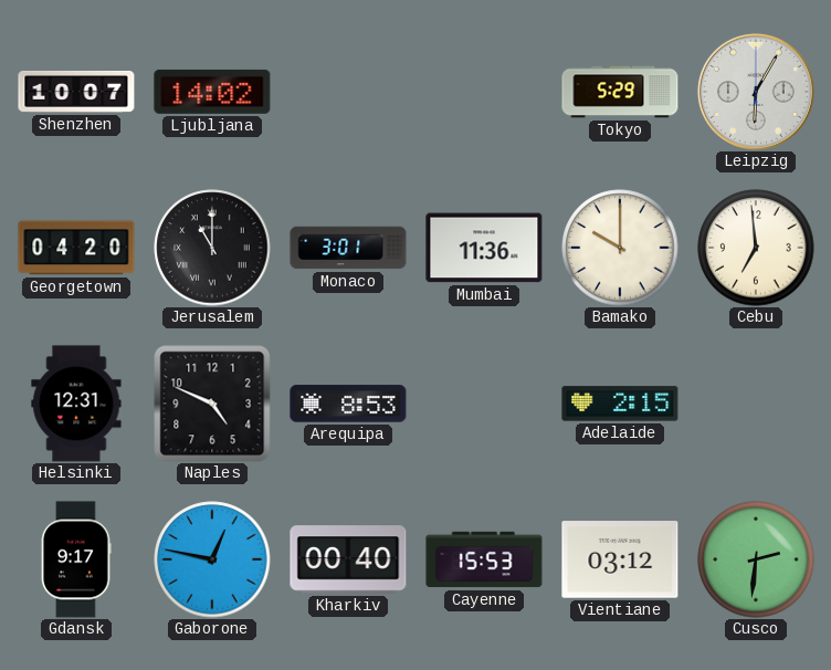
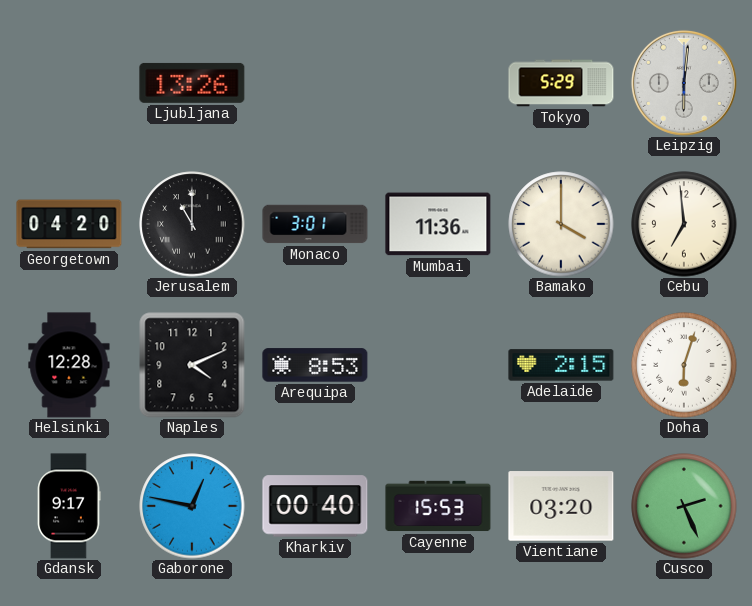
Shenzhen: 10:07 -> none
Ljubljana: 14:02 -> 13:26
Leipzig: 6:05 -> 6:01
Bamako: 10:00 -> 4:00
Helsinki: 12:31 -> 12:28
Naples: 4:49 -> 4:11
Doha: none -> 6:03
Vientiane: 03:12 -> 03:20
Cusco: 2:31 -> 2:26
